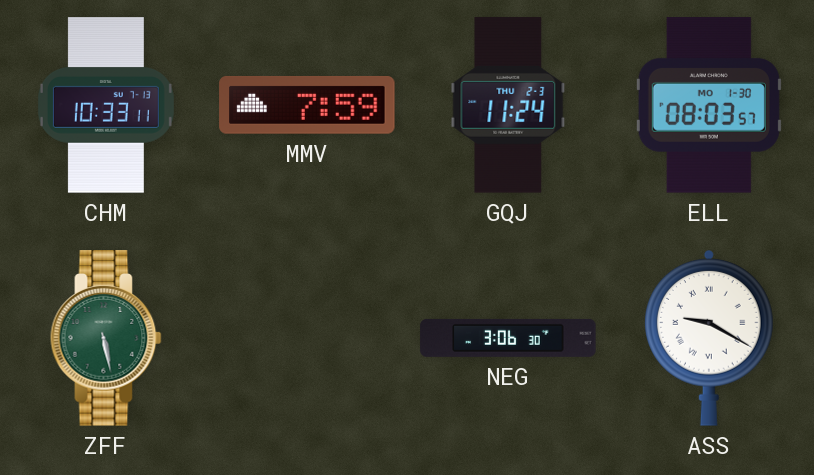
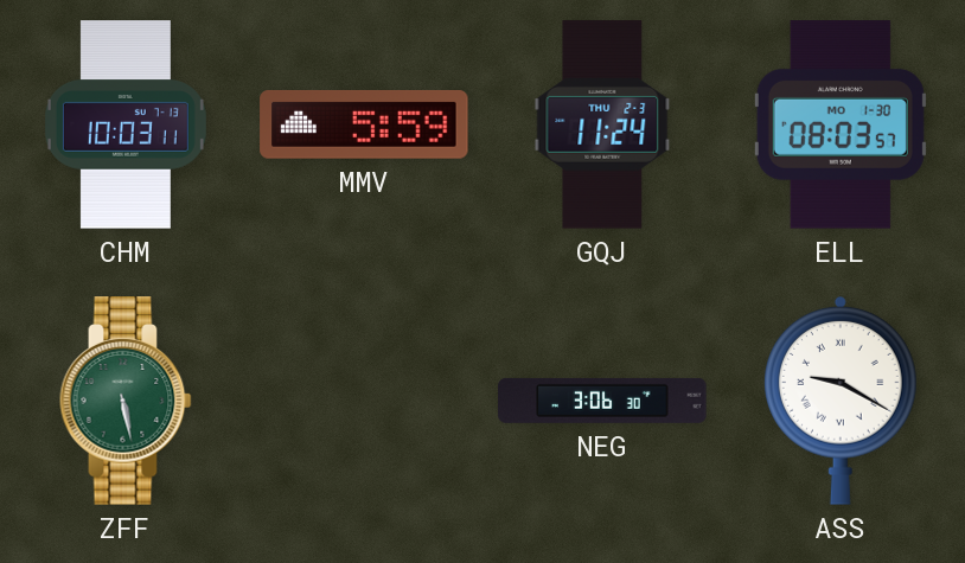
CHM: 10:33 -> 10:03
MMV: 7:59 -> 5:59
